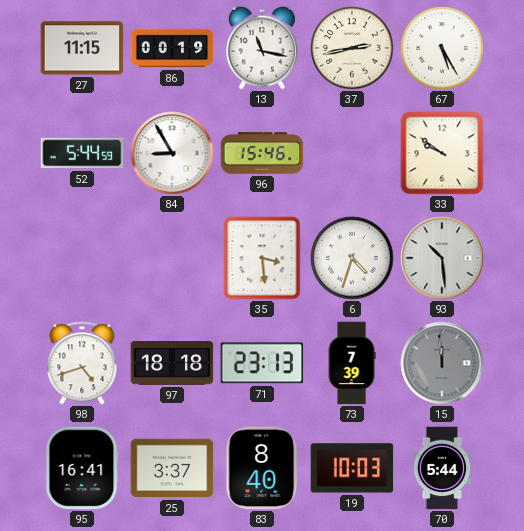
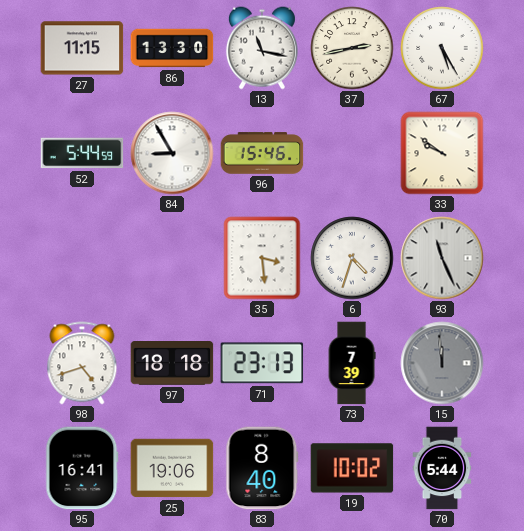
86: 00:19 -> 13:30
93: 10:29 -> 11:26
25: 3:37 -> 19:06
19: 10:03 -> 10:02
